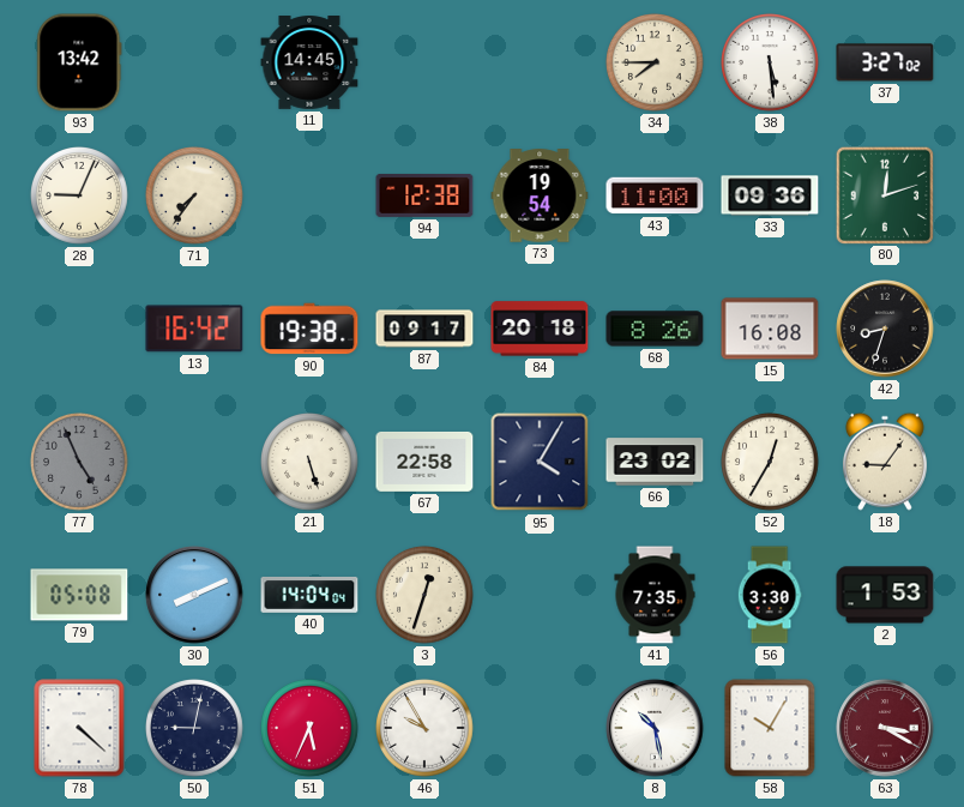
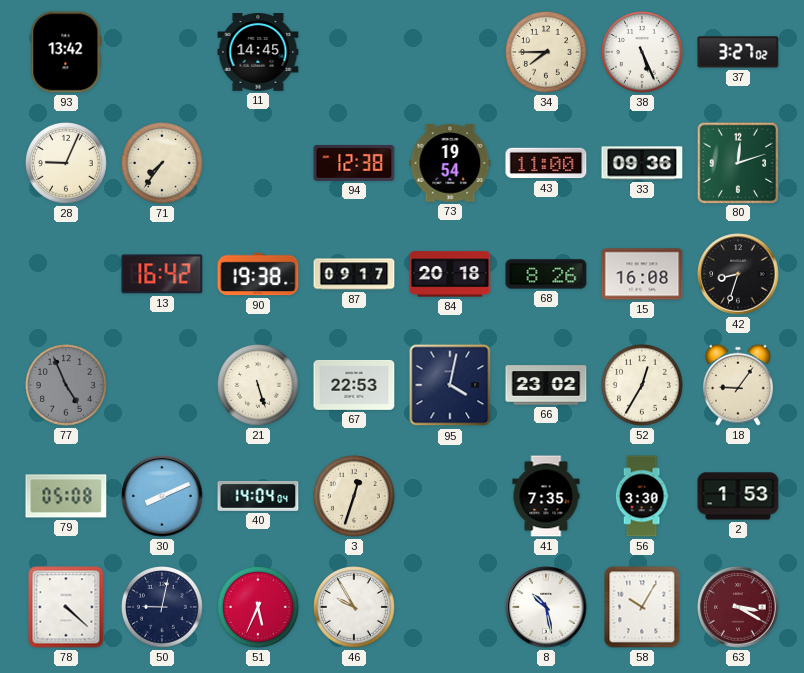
38: 5:29 -> 5:26
67: 22:58 -> 22:53
95: 4:05 -> 4:02
